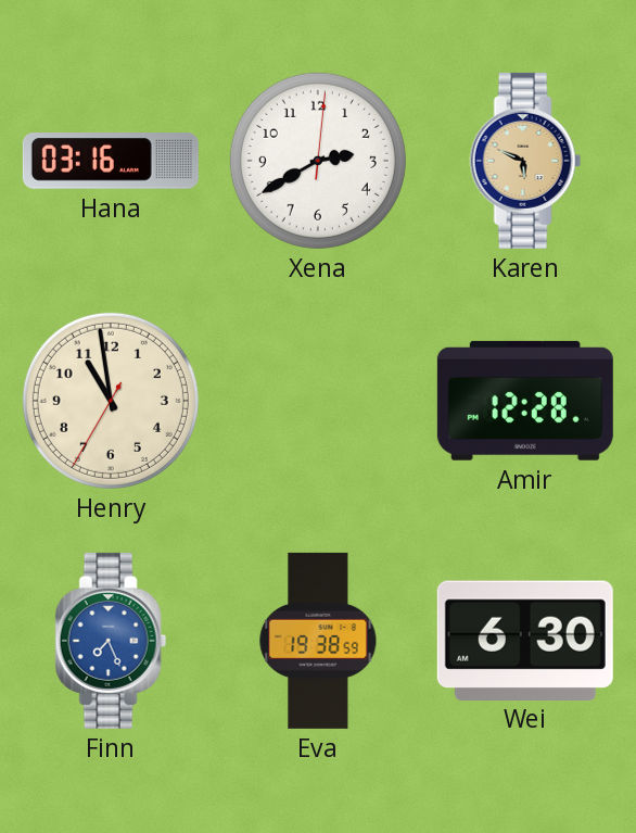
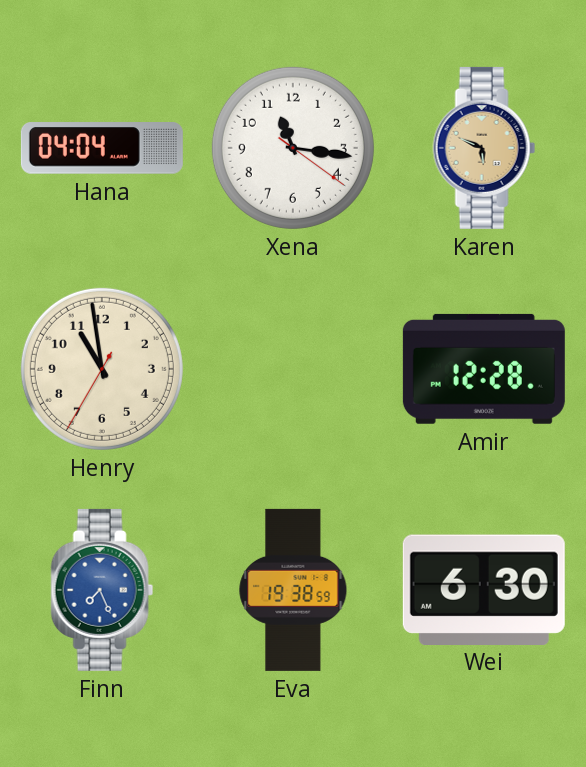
Hana: 03:16 -> 04:04
Xena: 2:40 -> 11:16
